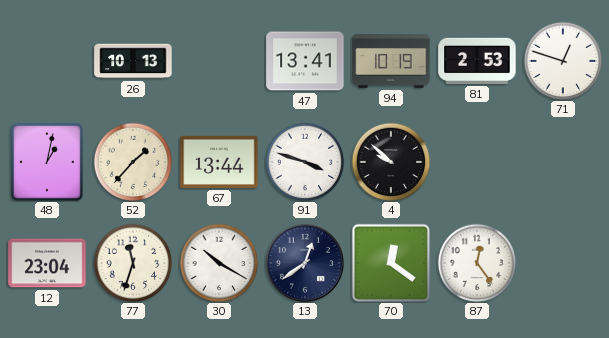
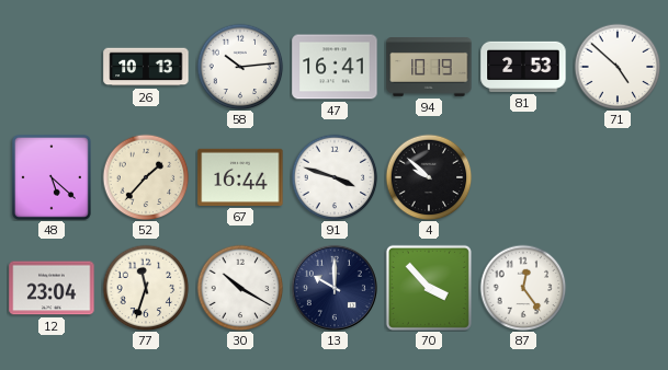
58: none -> 10:14
47: 13:41 -> 16:41
71: 12:48 -> 4:52
48: 1:02 -> 5:22
67: 13:44 -> 16:44
13: 12:39 -> 10:00
70: 12:21 -> 3:53
